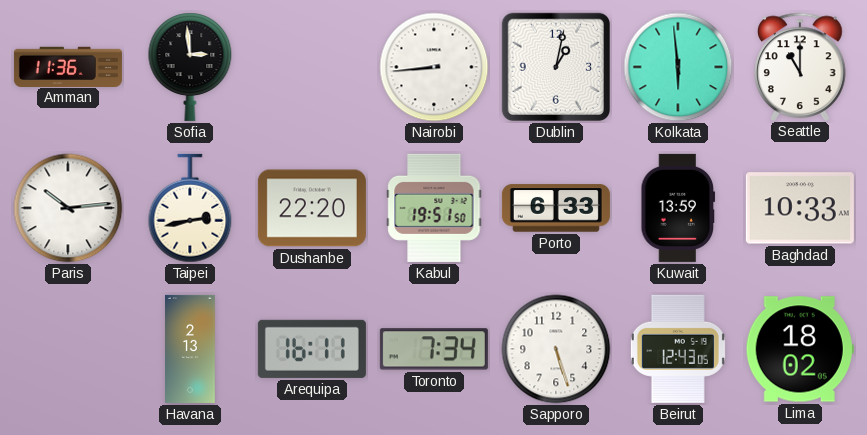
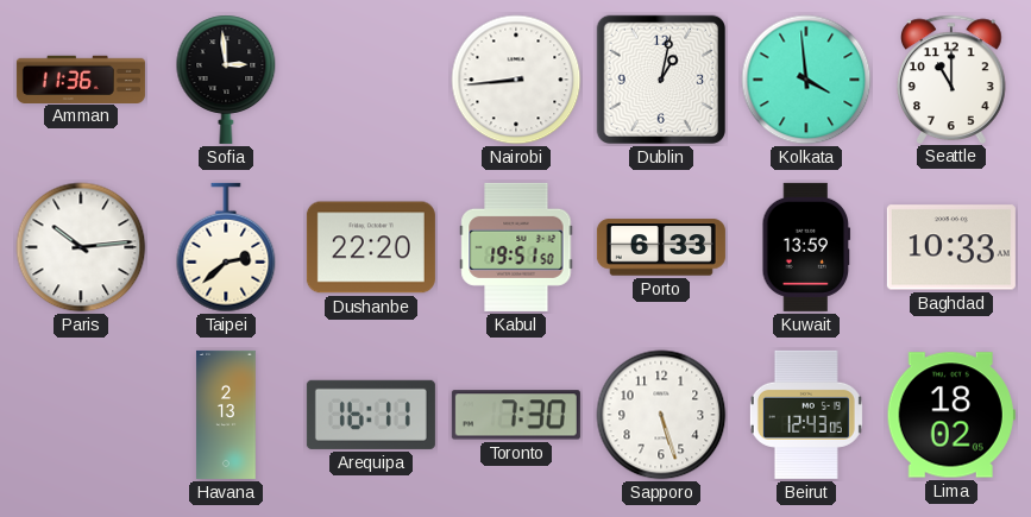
Kolkata: 5:59 -> 3:59
Taipei: 2:43 -> 2:38
Toronto: 7:34 -> 7:30
